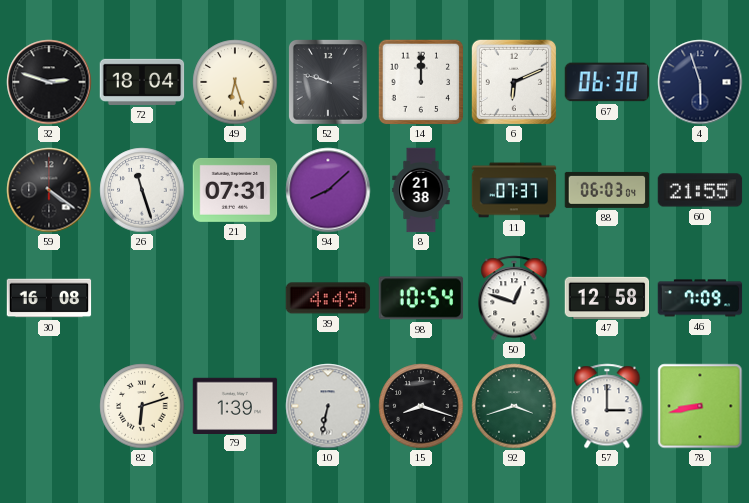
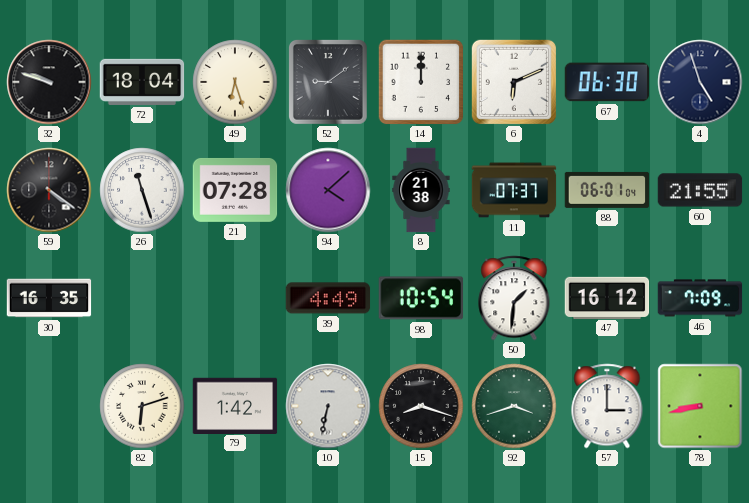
32: 2:48 -> 9:48
52: 9:48 -> 9:09
4: 5:57 -> 4:57
21: 07:31 -> 07:28
94: 8:08 -> 4:08
88: 06:03 -> 06:01
30: 16:08 -> 16:35
50: 12:48 -> 1:31
47: 12:58 -> 16:12
79: 1:39 -> 1:42
